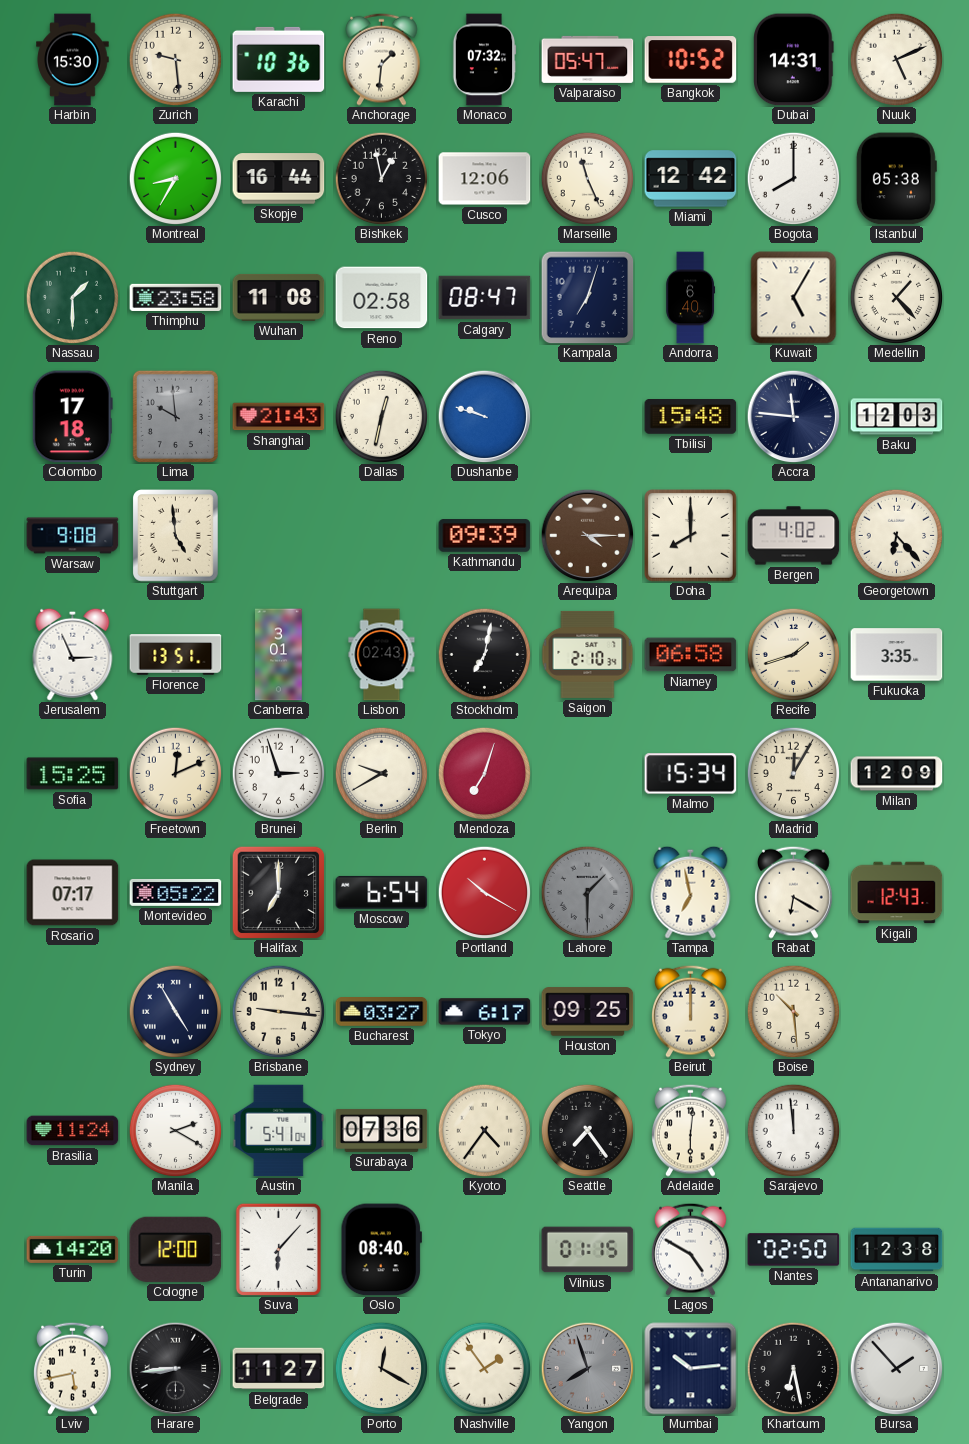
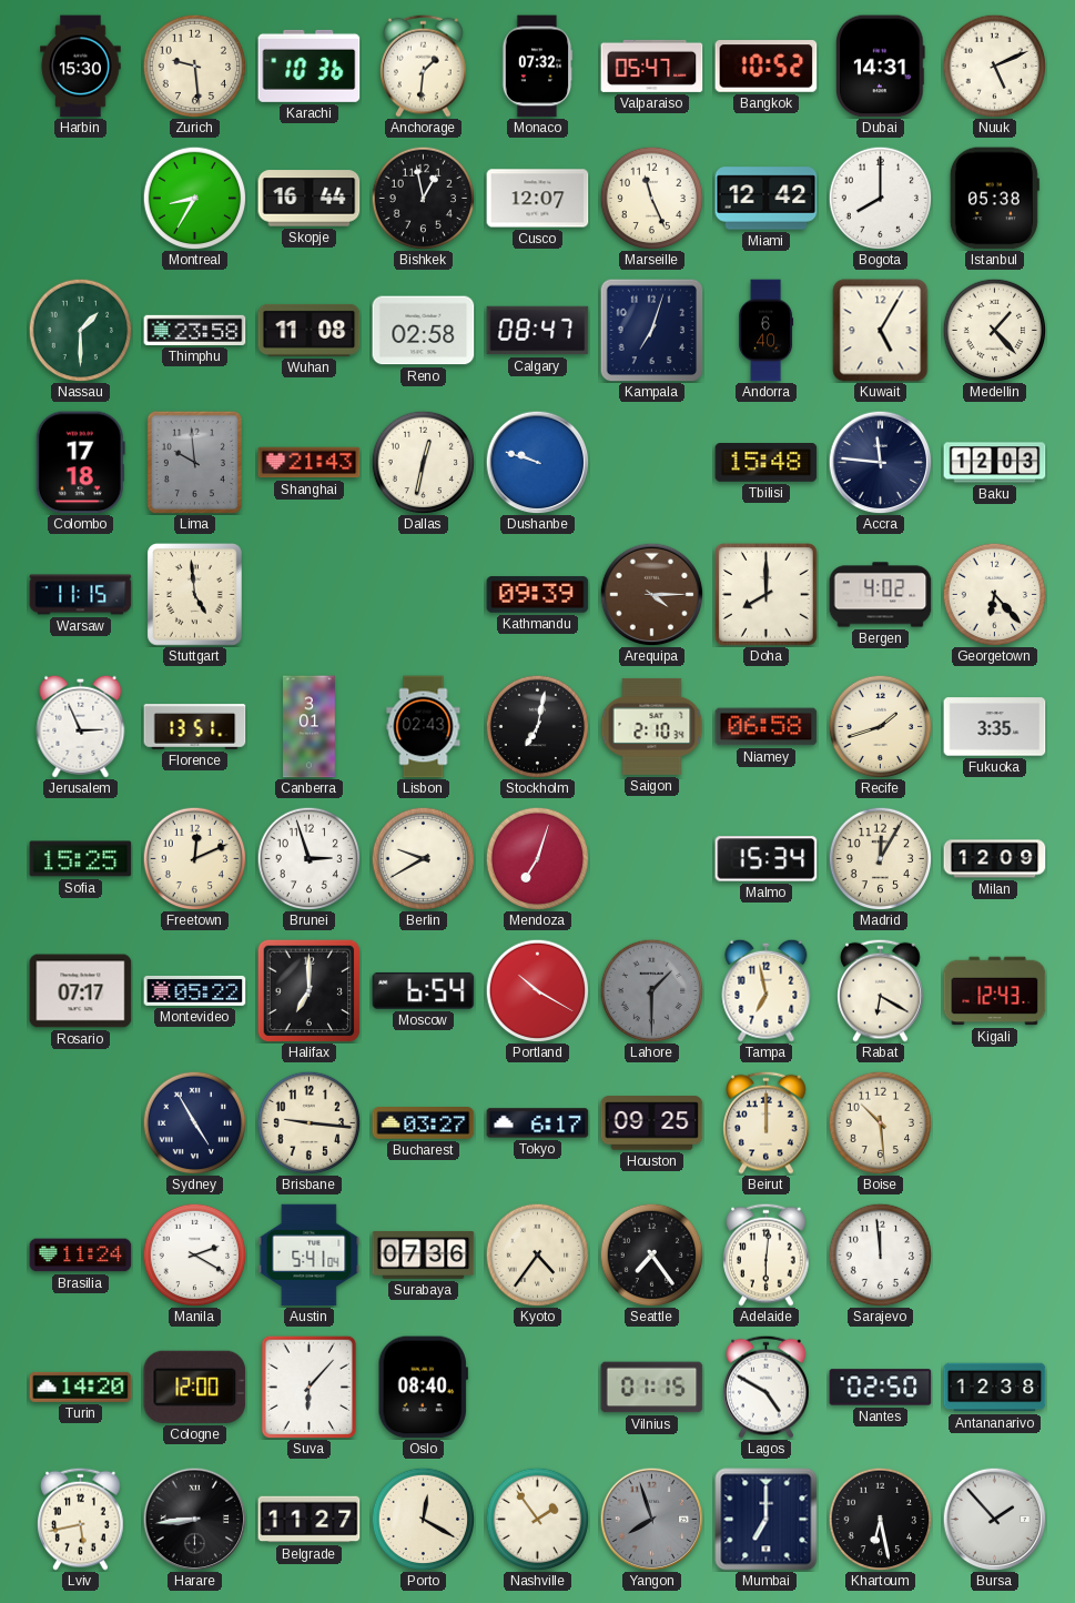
Cusco: 12:06 -> 12:07
Warsaw: 9:08 -> 11:15
Mumbai: 10:14 -> 7:00
